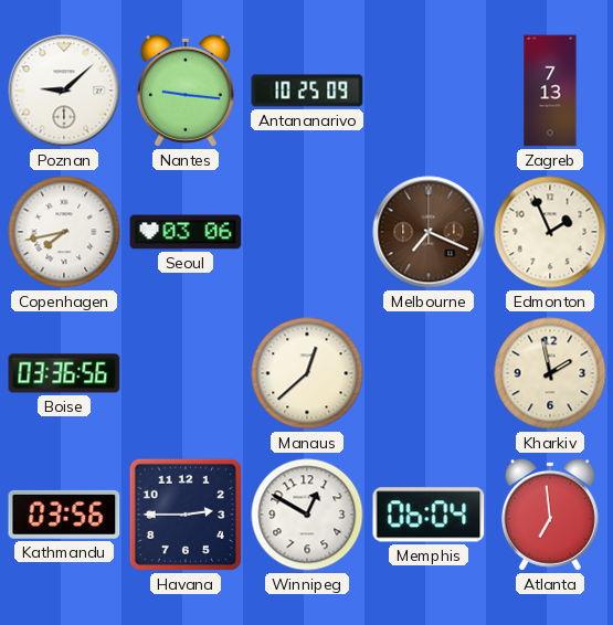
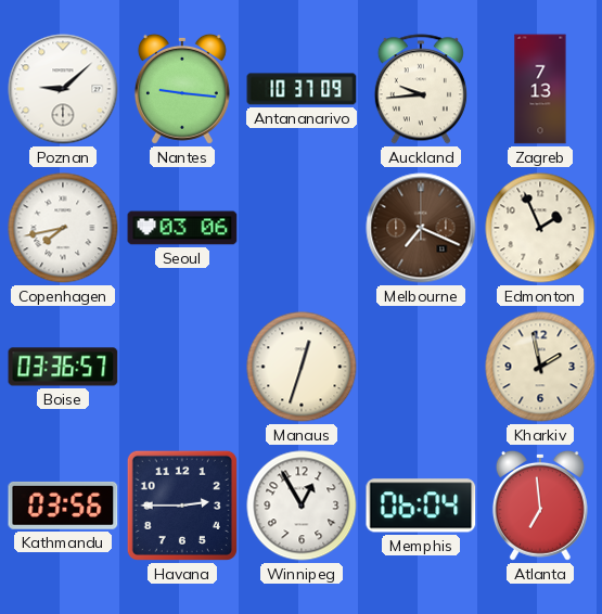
Antananarivo: 10:25 -> 10:37
Auckland: none -> 9:44
Boise: 03:36:56 -> 03:36:57
Manaus: 12:38 -> 12:33
Winnipeg: 12:50 -> 12:55
